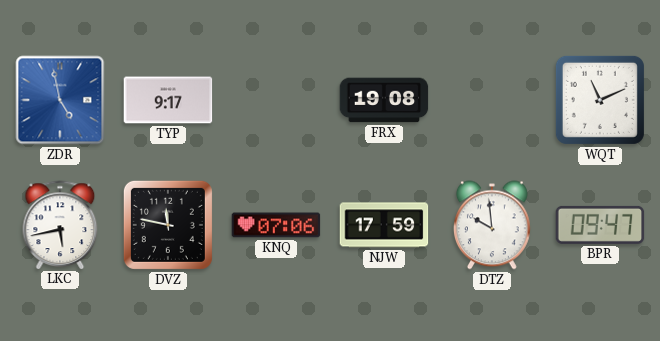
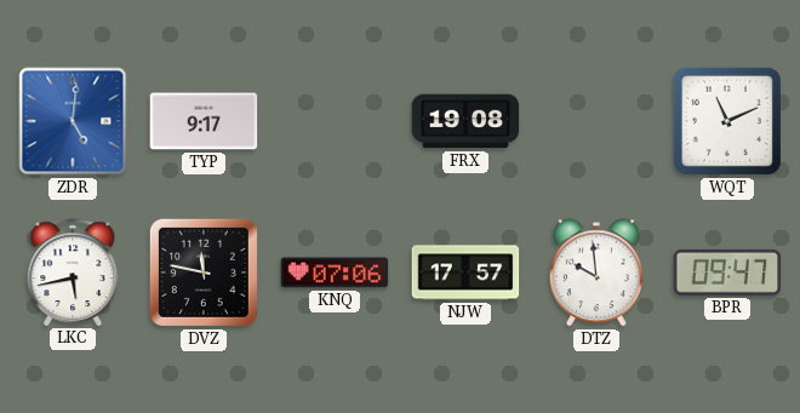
ZDR: 4:58 -> 5:01
NJW: 17:59 -> 17:57
